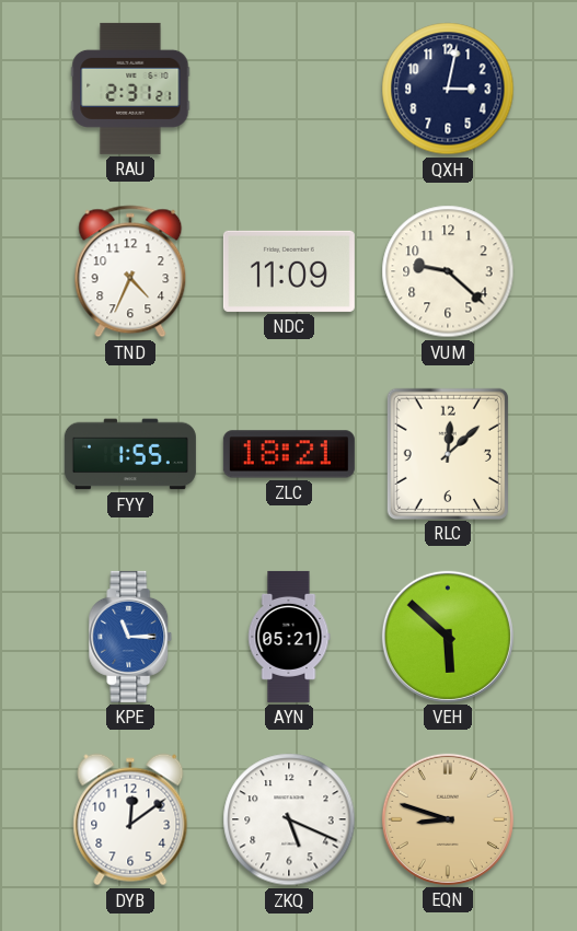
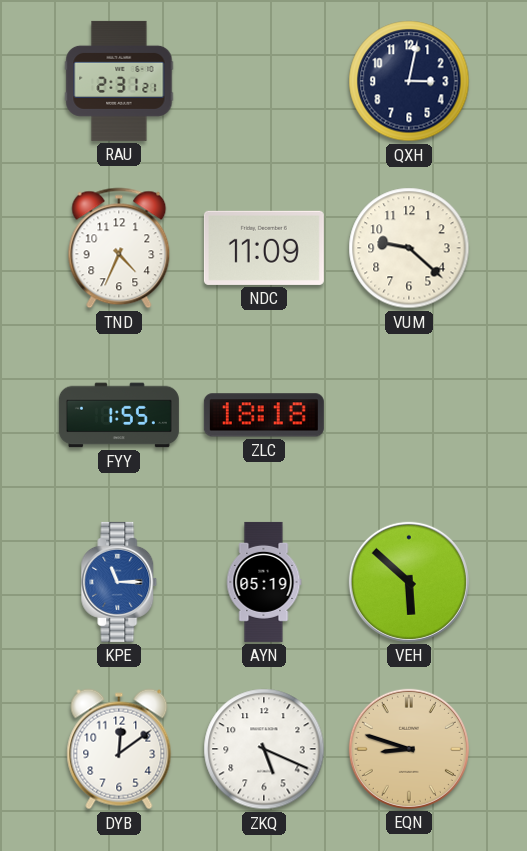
ZLC: 18:21 -> 18:18
RLC: 12:08 -> none
AYN: 05:21 -> 05:19
